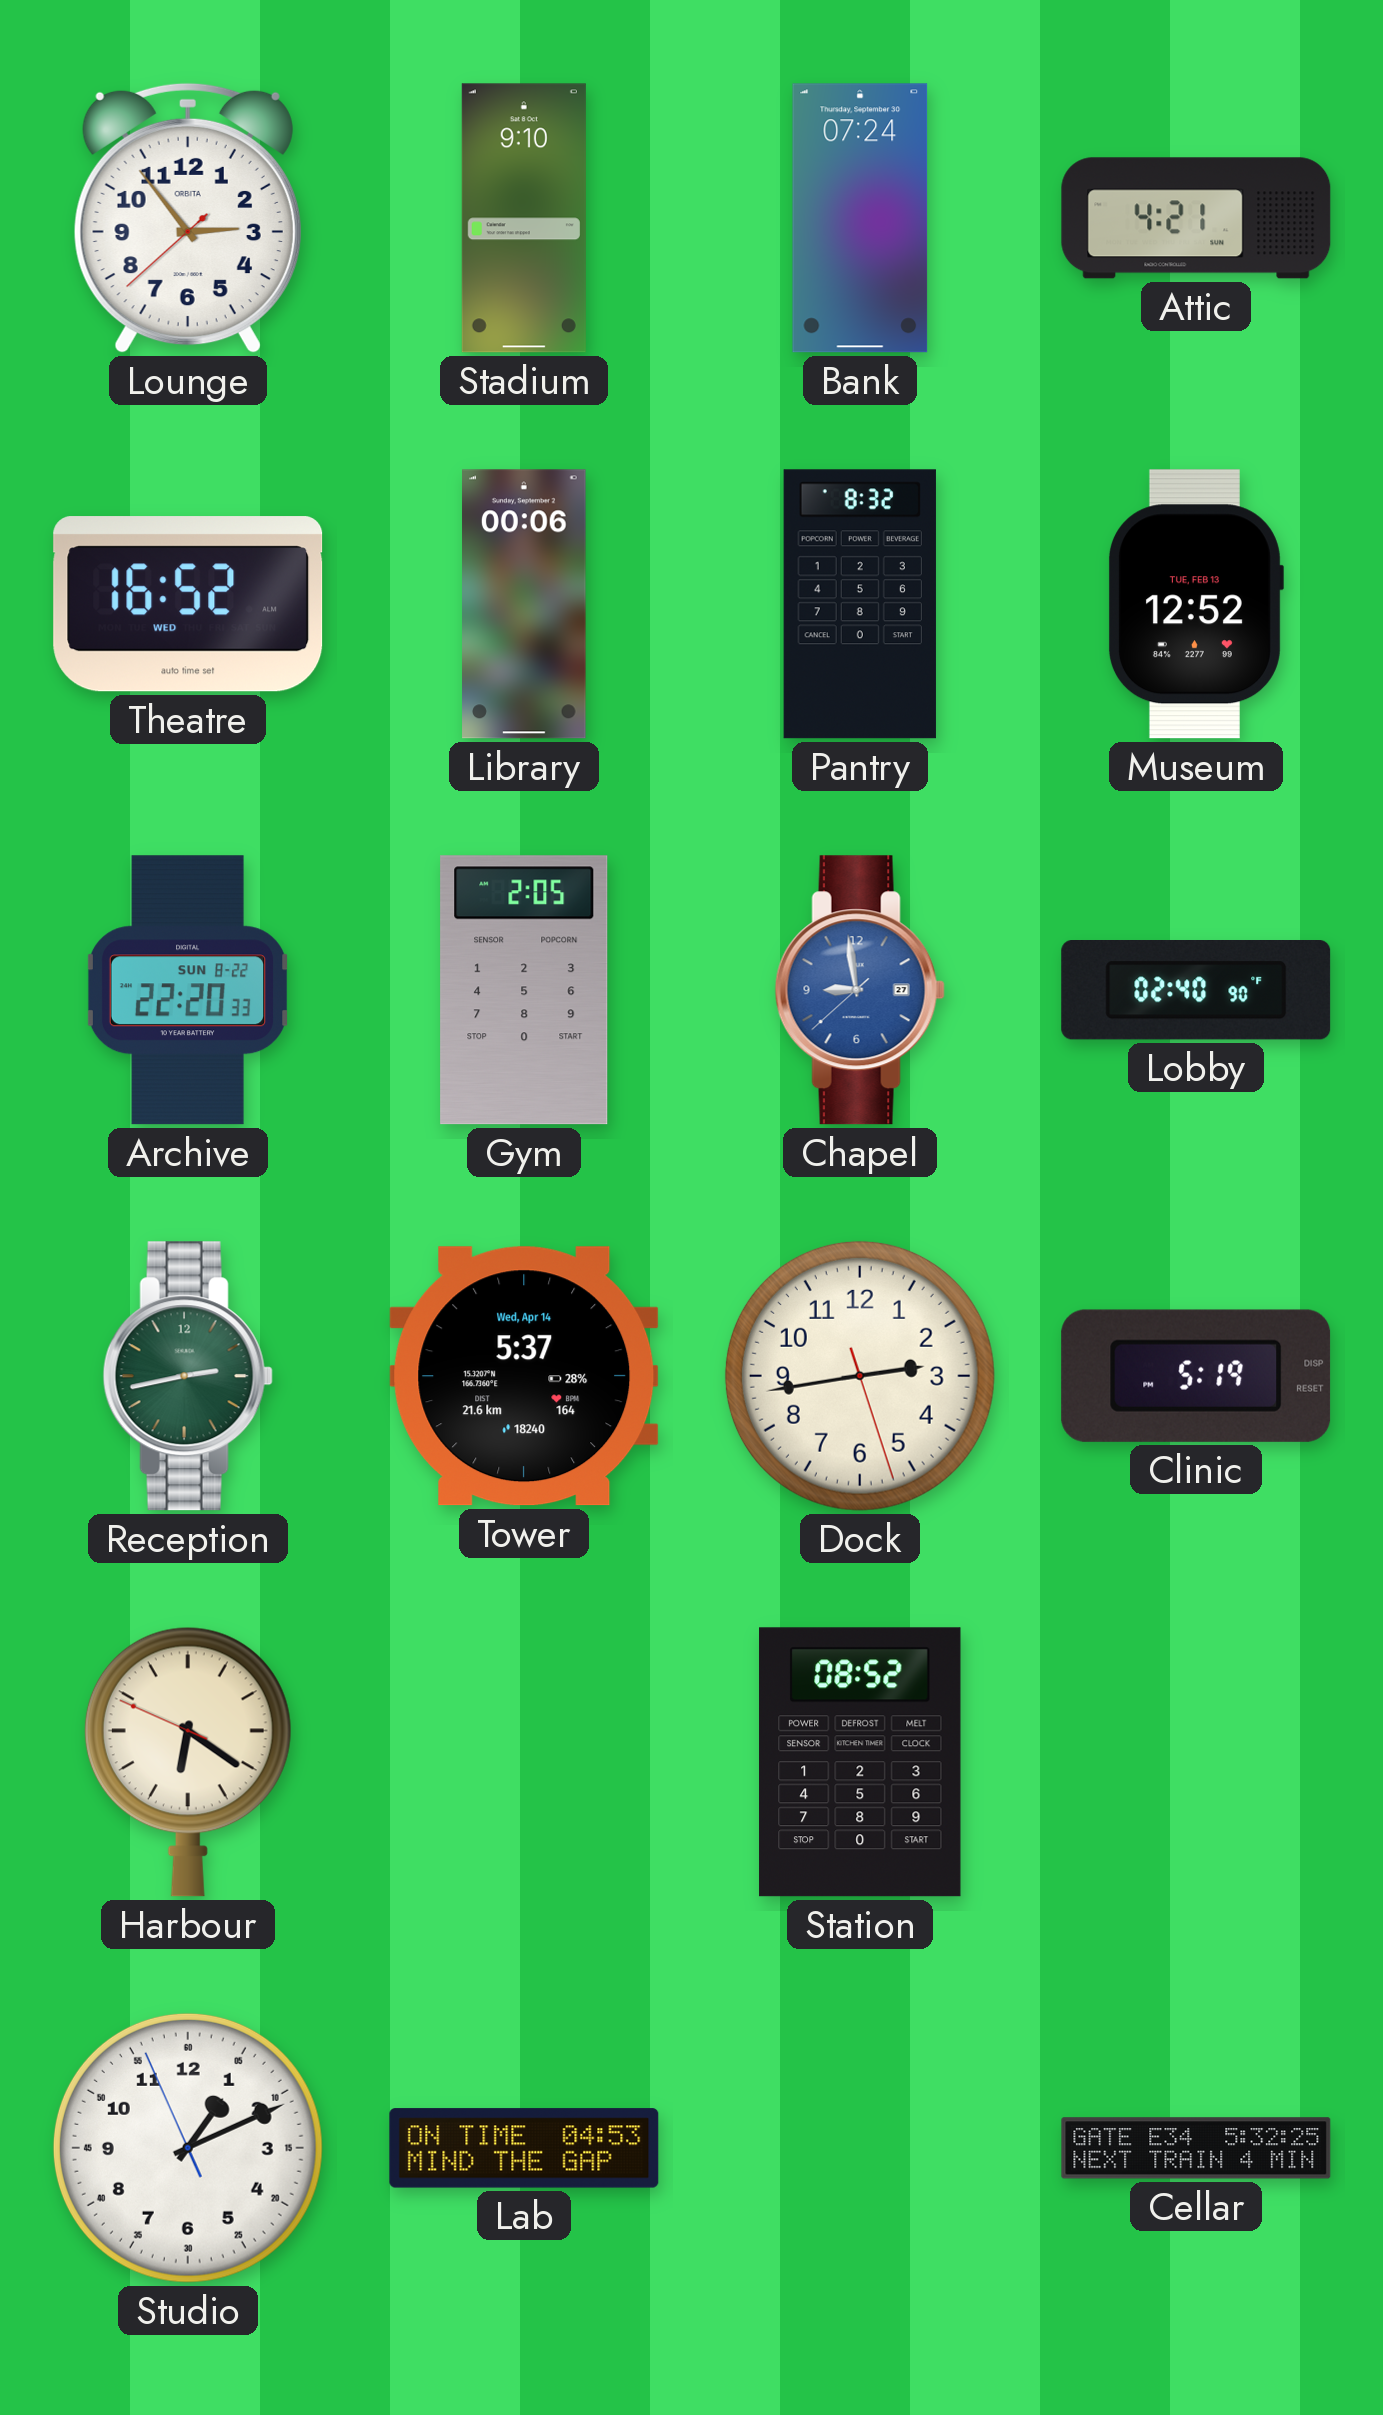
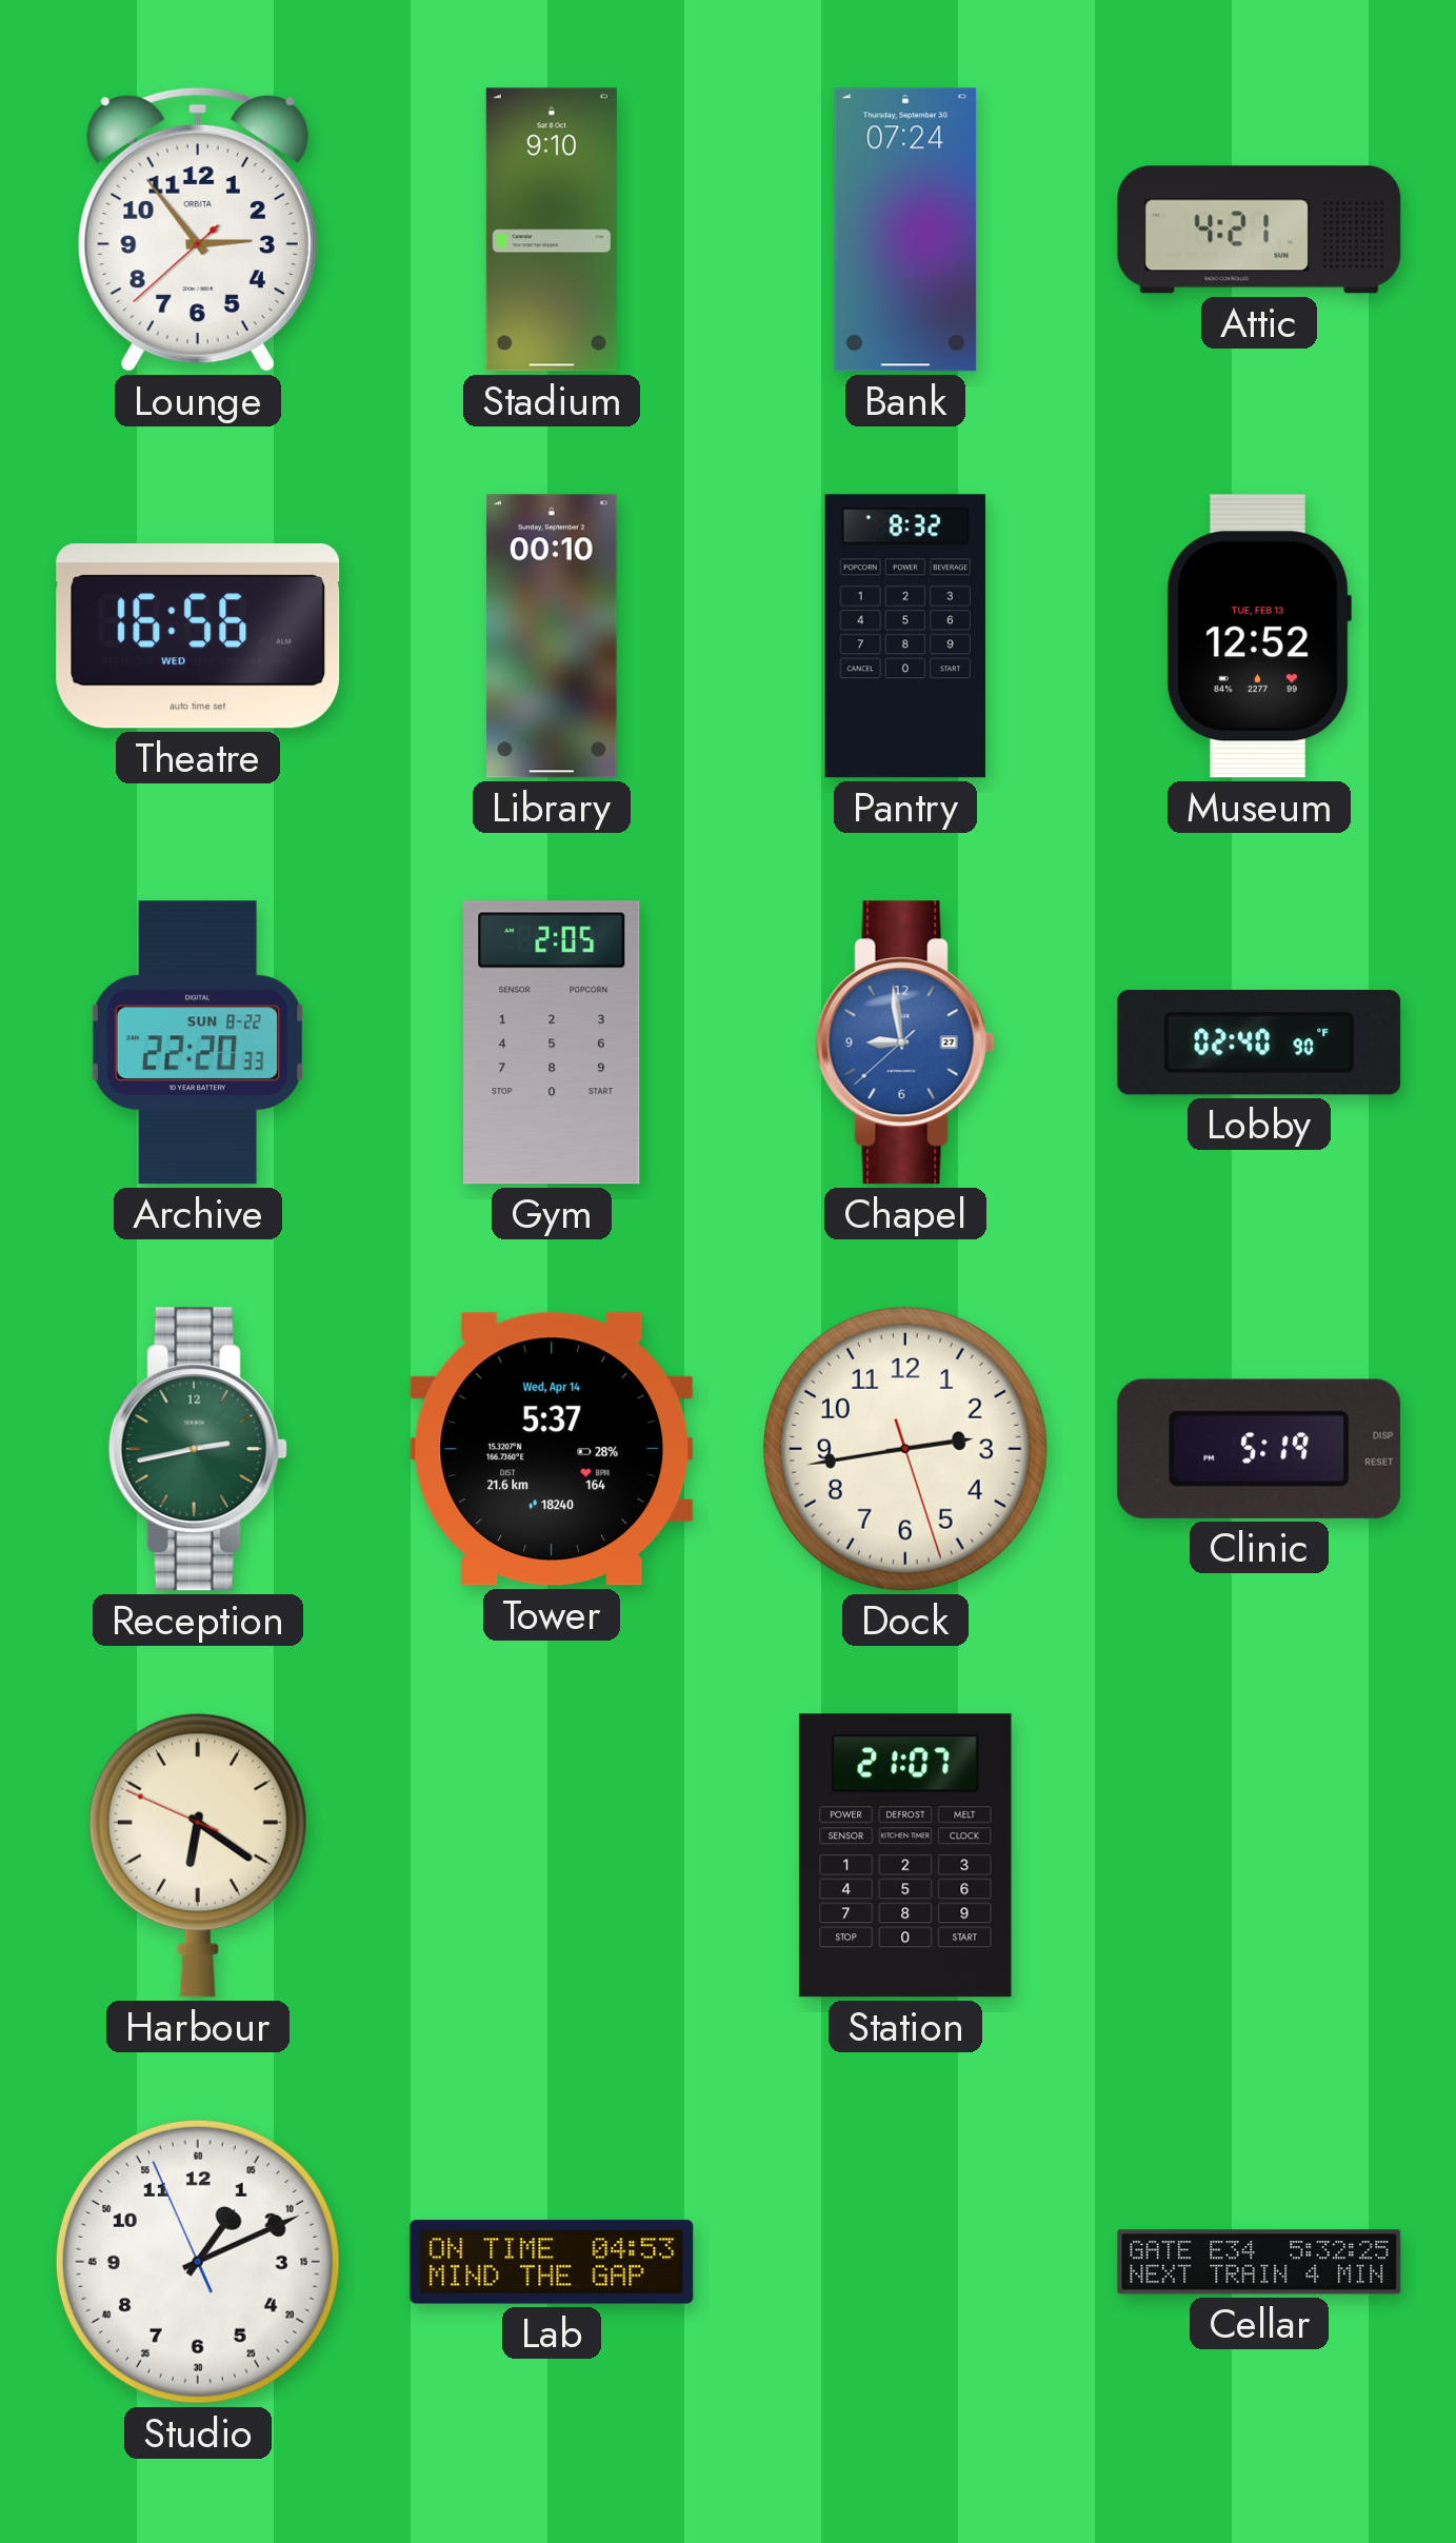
Theatre: 16:52 -> 16:56
Library: 00:06 -> 00:10
Station: 08:52 -> 21:07
